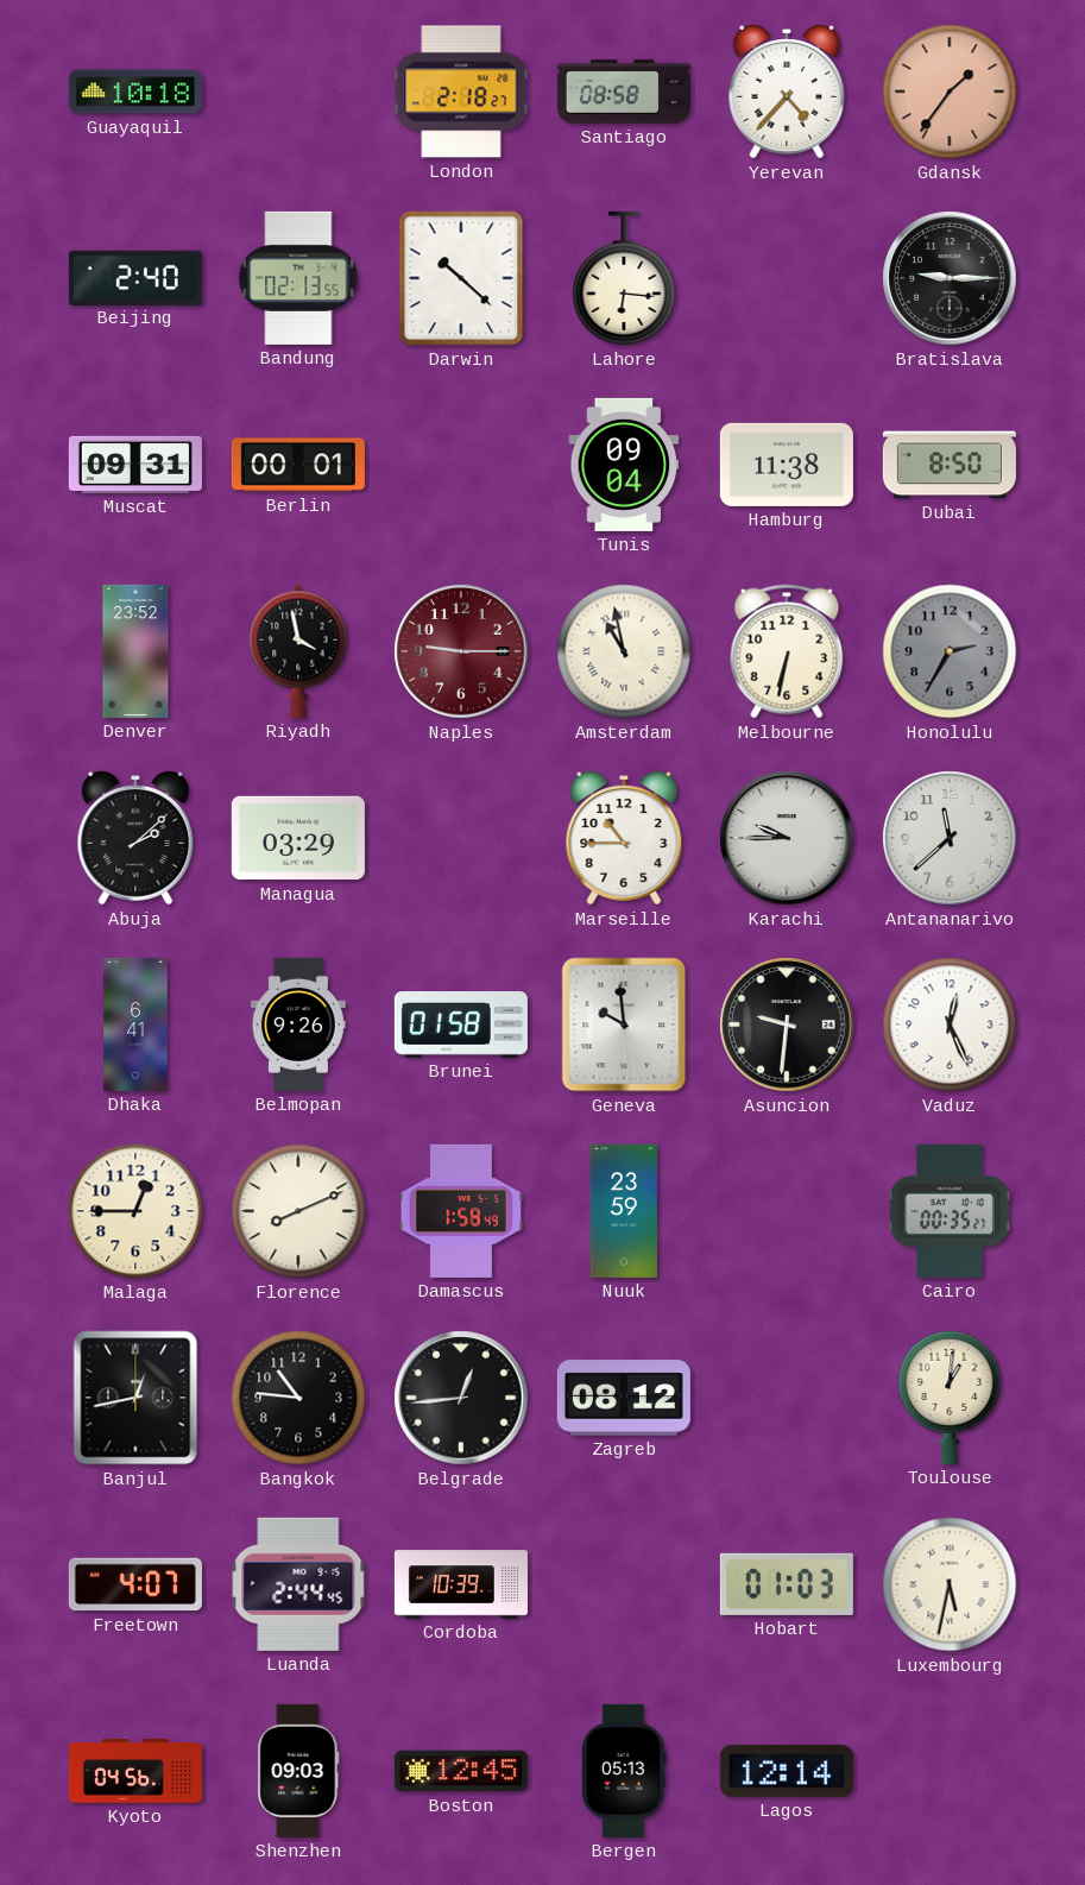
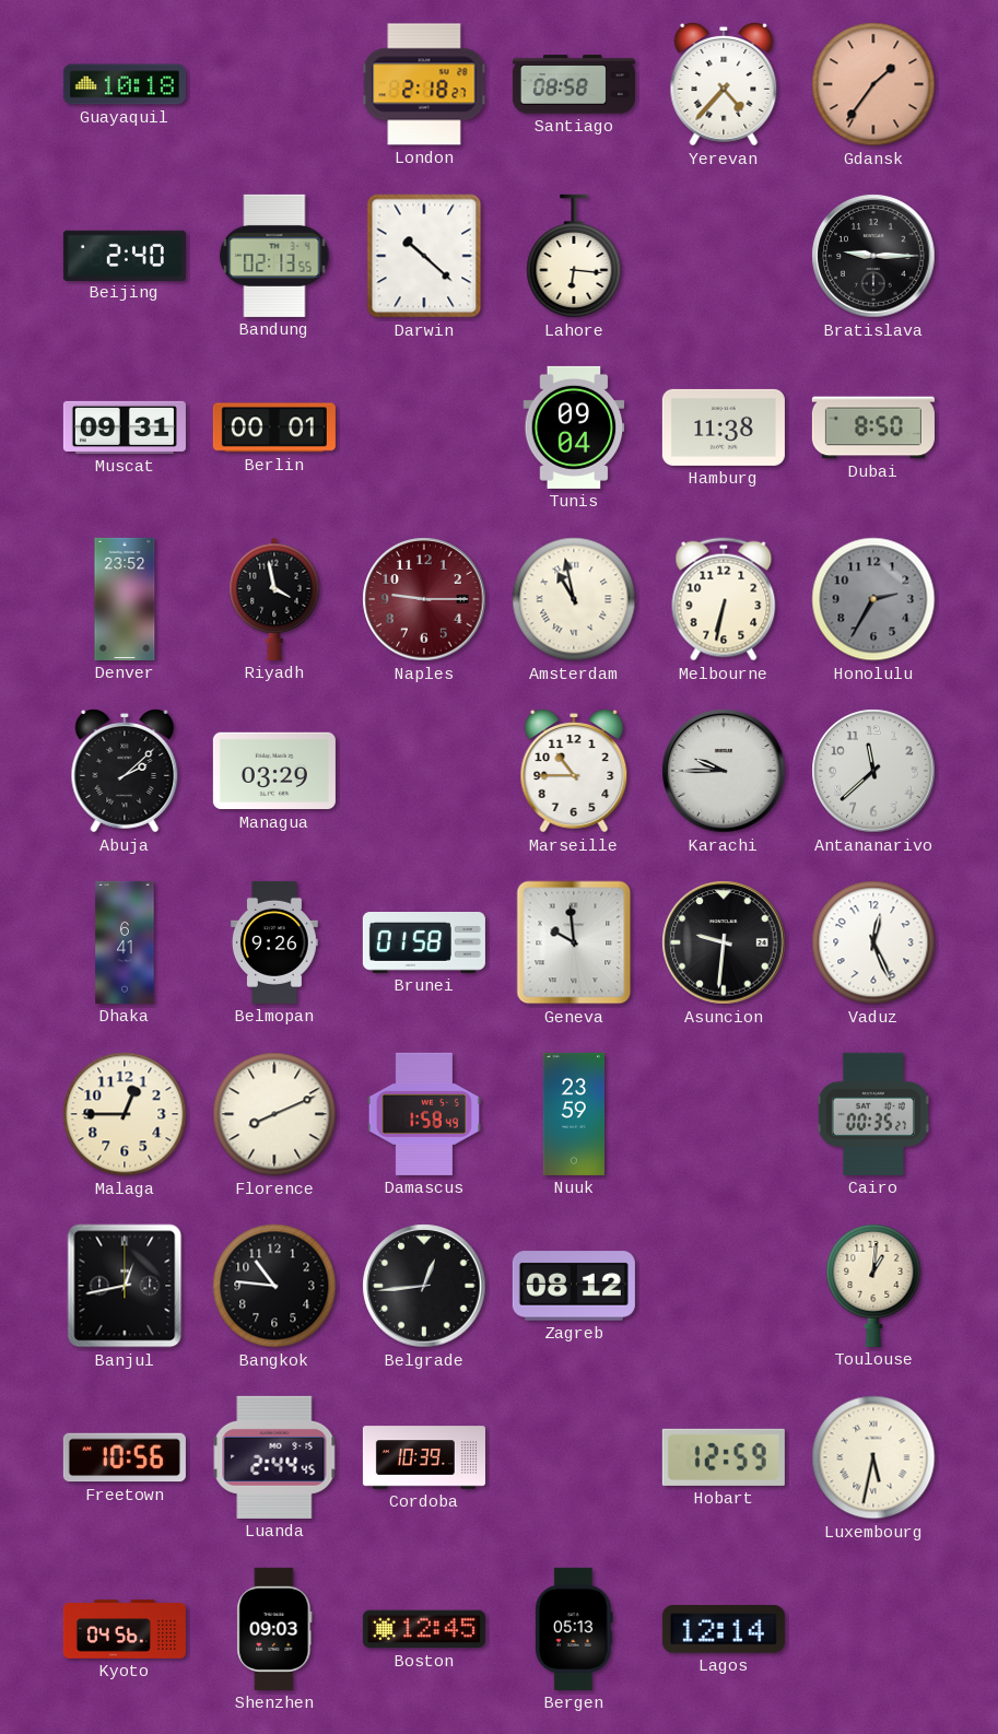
Freetown: 4:07 -> 10:56
Hobart: 01:03 -> 12:59
